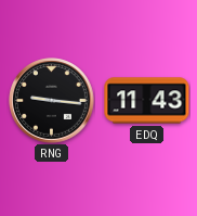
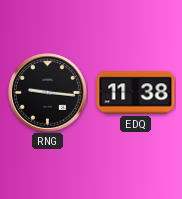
EDQ: 11:43 -> 11:38
